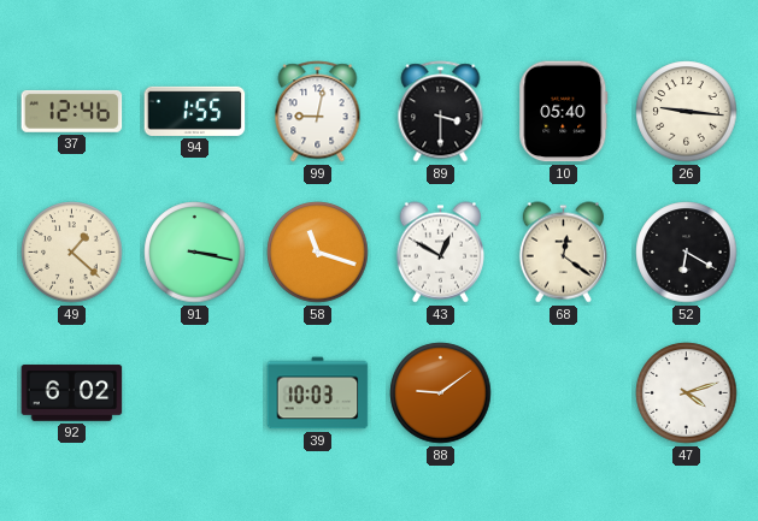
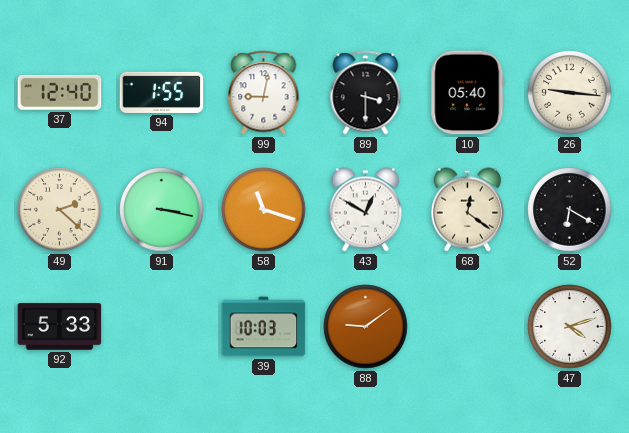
37: 12:46 -> 12:40
49: 1:22 -> 2:22
92: 6:02 -> 5:33
